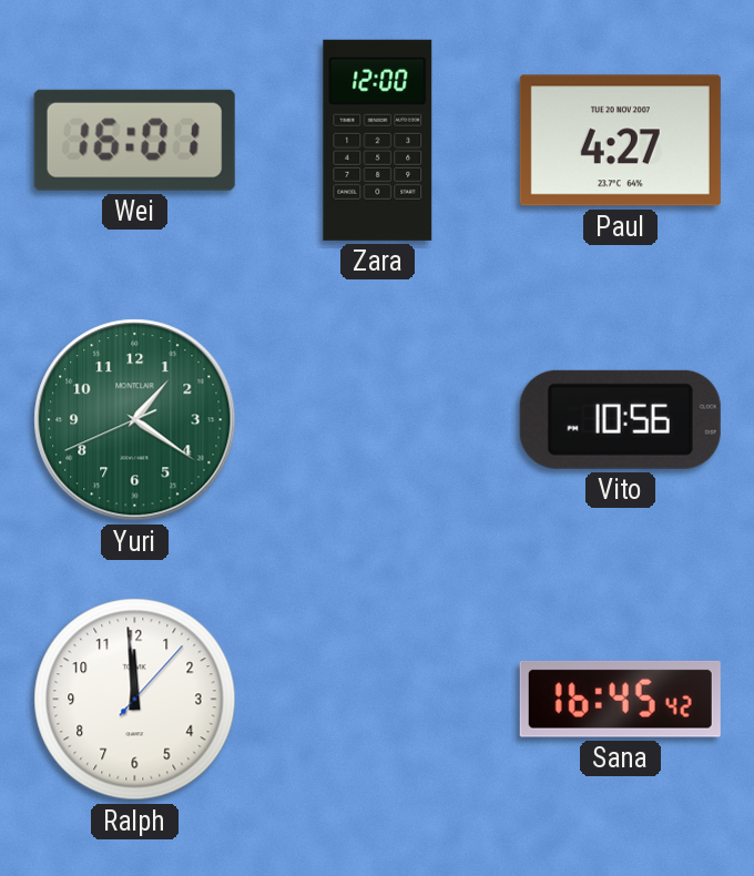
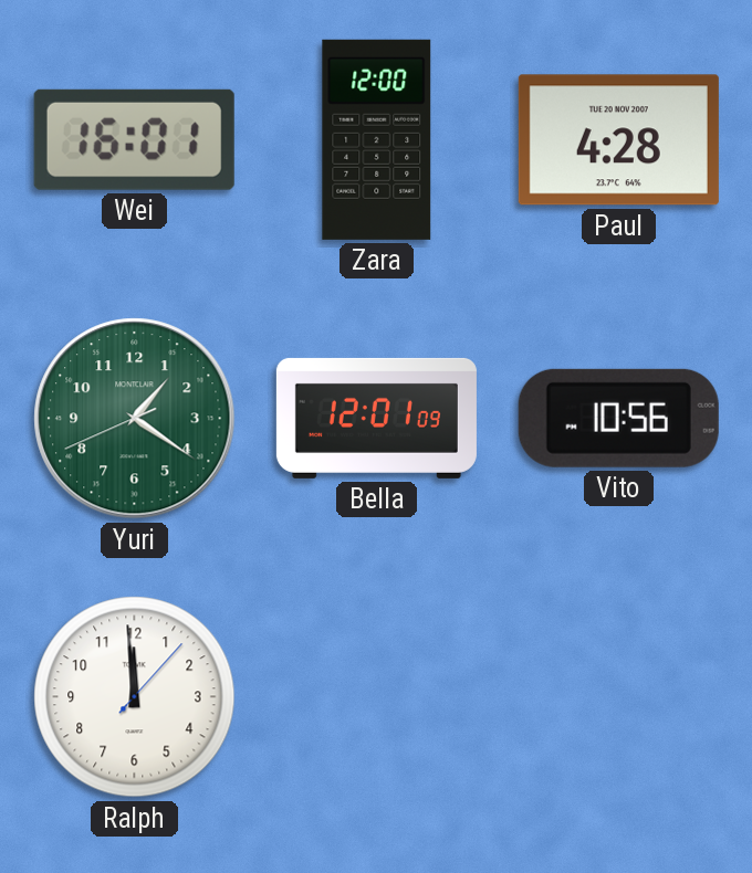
Paul: 4:27 -> 4:28
Bella: none -> 12:01
Sana: 16:45 -> none
